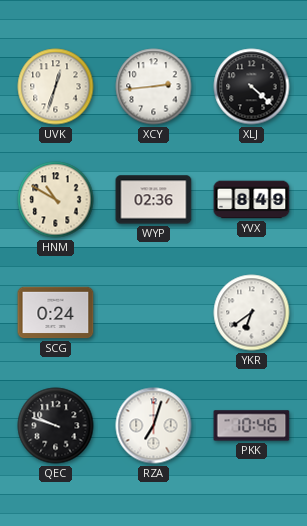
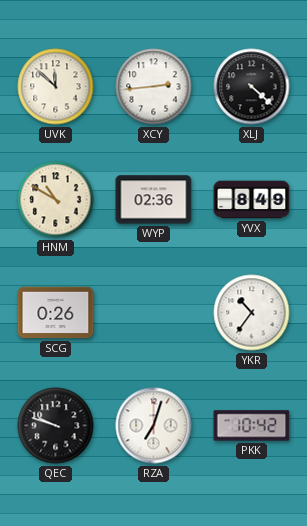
UVK: 12:33 -> 11:52
SCG: 0:24 -> 0:26
YKR: 6:39 -> 10:36
PKK: 10:46 -> 10:42
